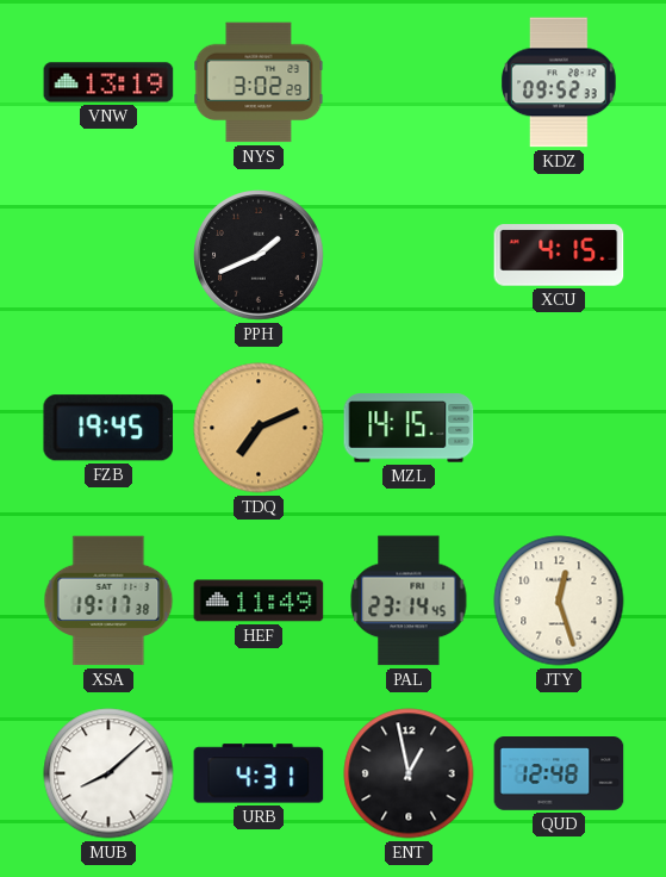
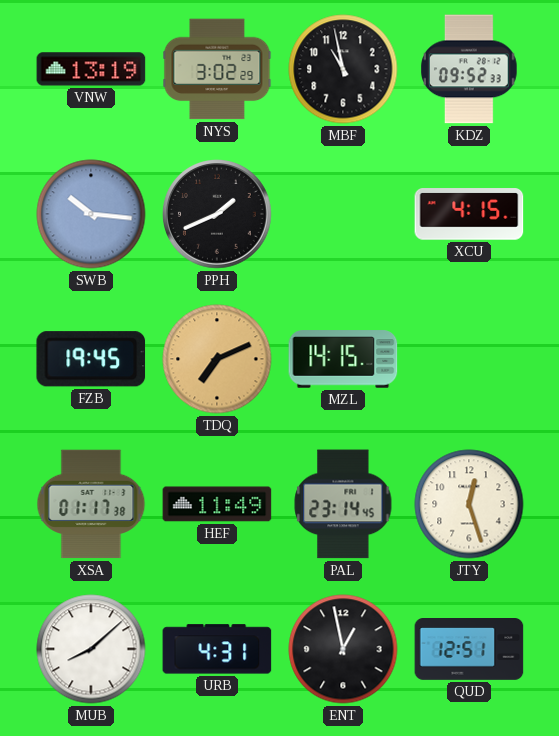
MBF: none -> 10:58
SWB: none -> 10:16
XSA: 19:17 -> 01:17
QUD: 12:48 -> 12:51
